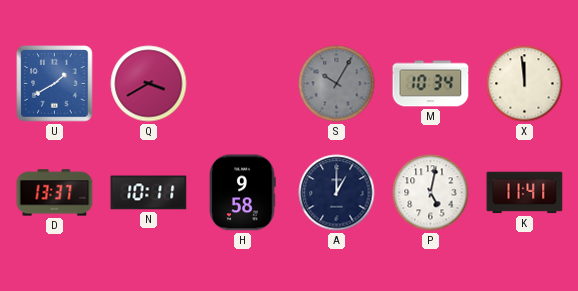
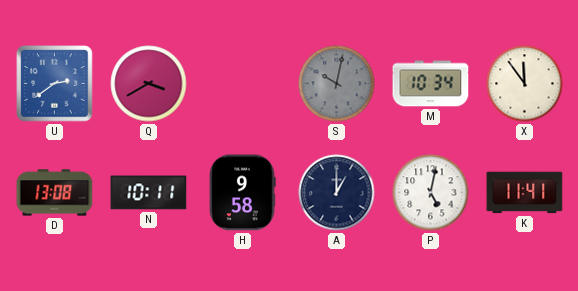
U: 1:40 -> 2:39
S: 10:05 -> 10:02
X: 11:59 -> 11:54
D: 13:37 -> 13:08
